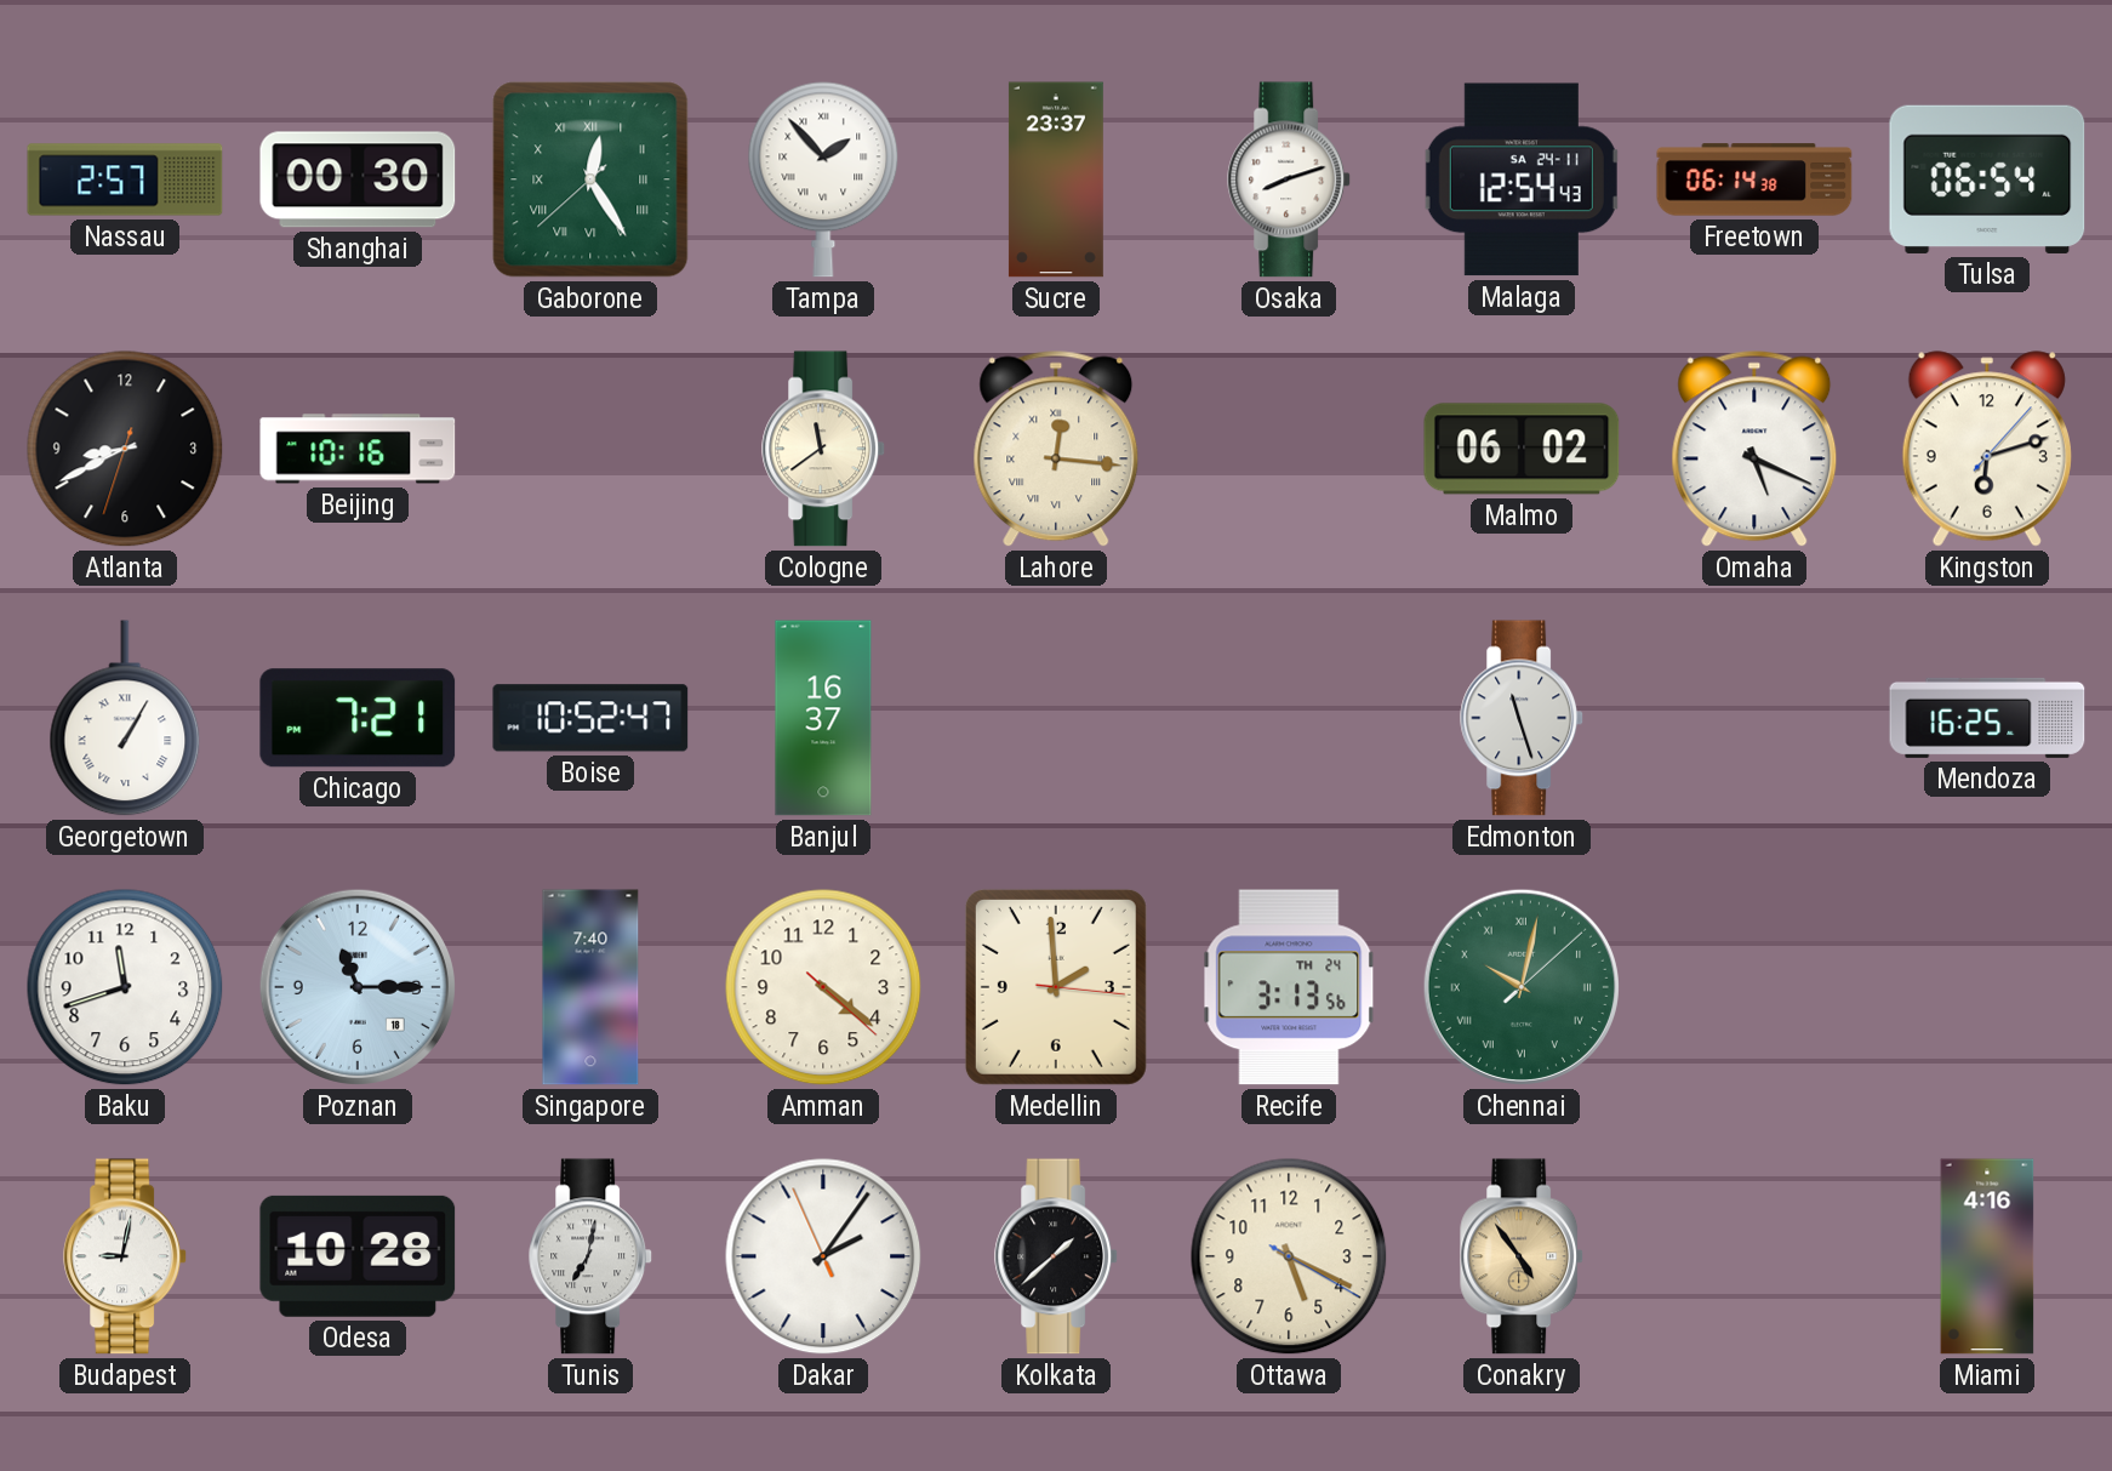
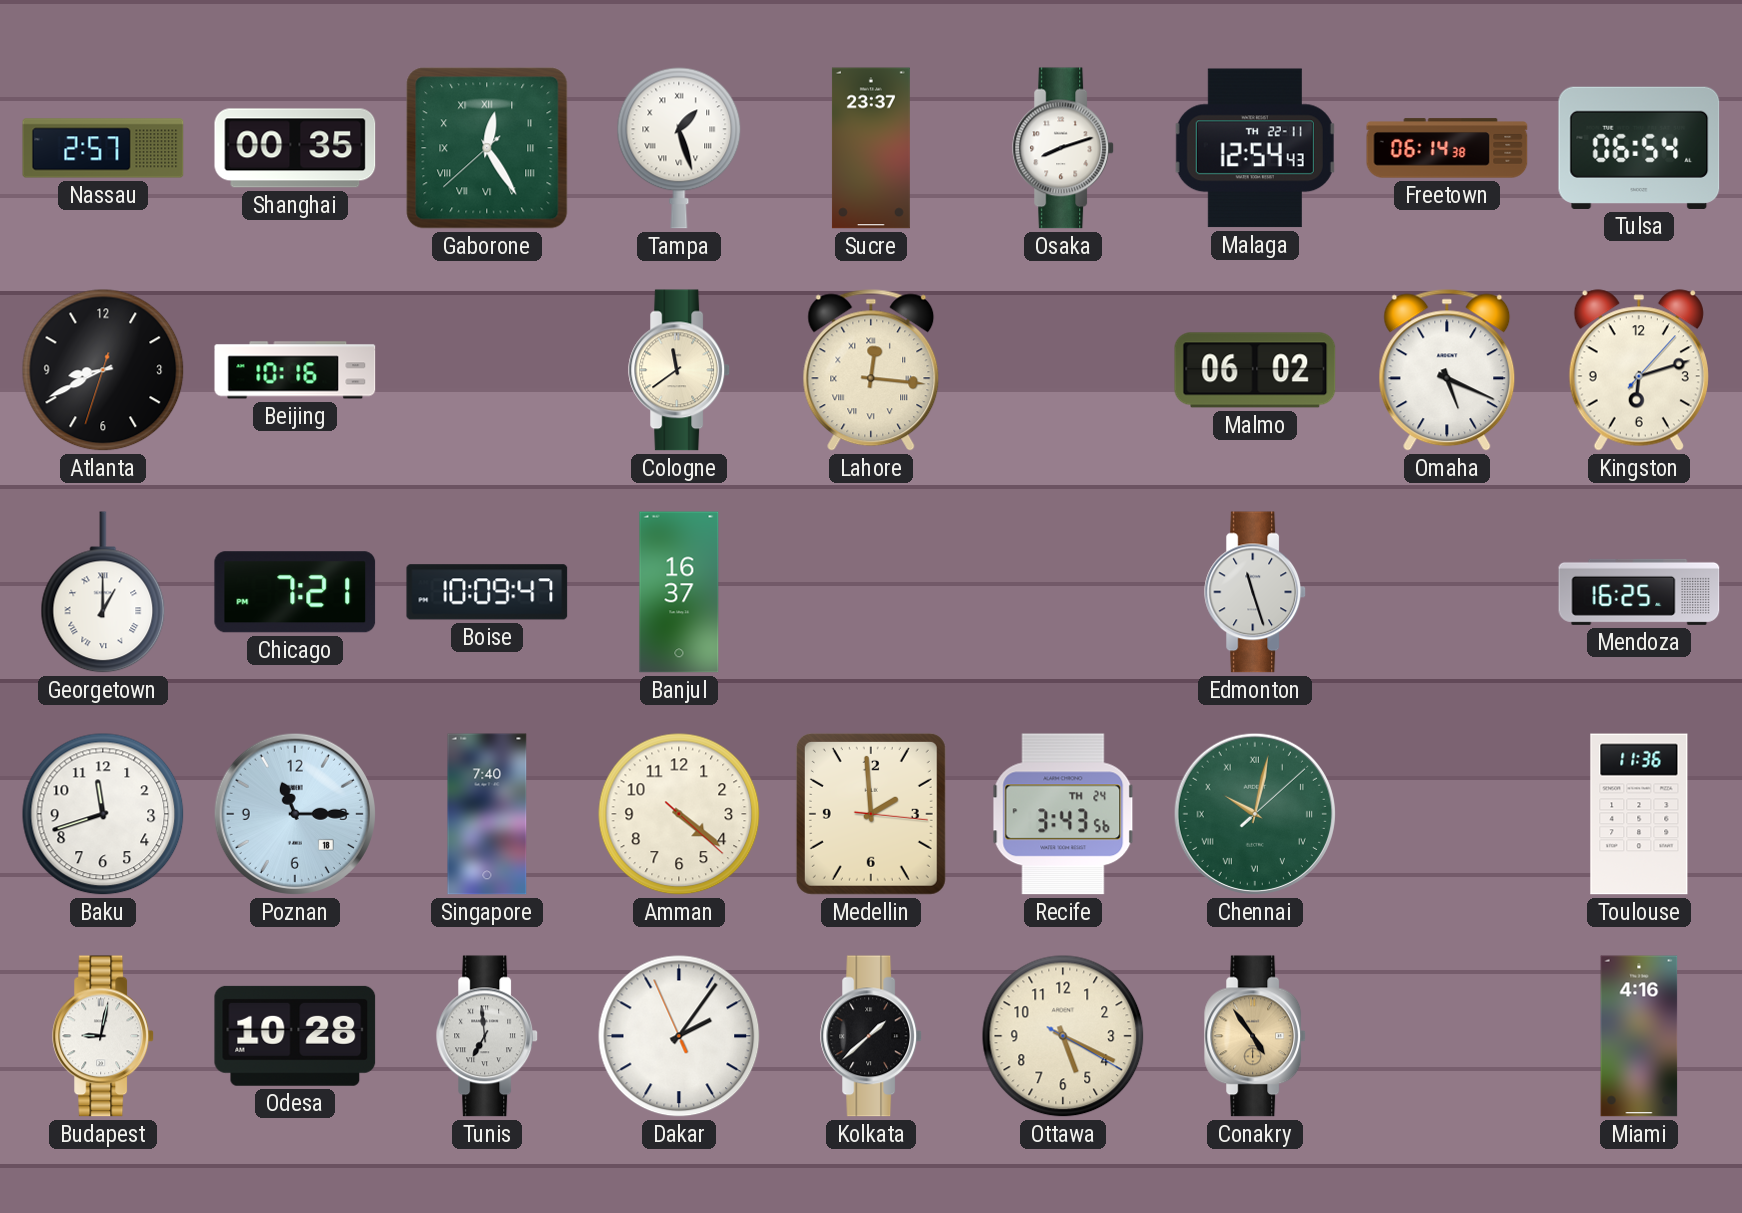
Shanghai: 00:30 -> 00:35
Tampa: 1:53 -> 1:27
Malaga date: SA 24-11 -> TH 22-11
Georgetown: 1:05 -> 1:00
Boise: 10:52 -> 10:09
Recife: 3:13 -> 3:43
Toulouse: none -> 11:36
Tunis: 7:02 -> 6:59
